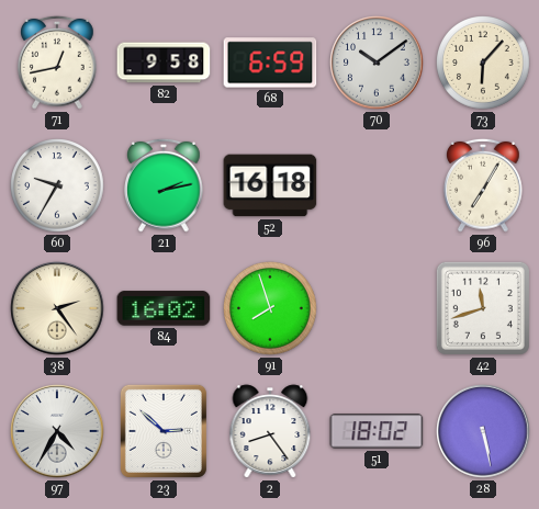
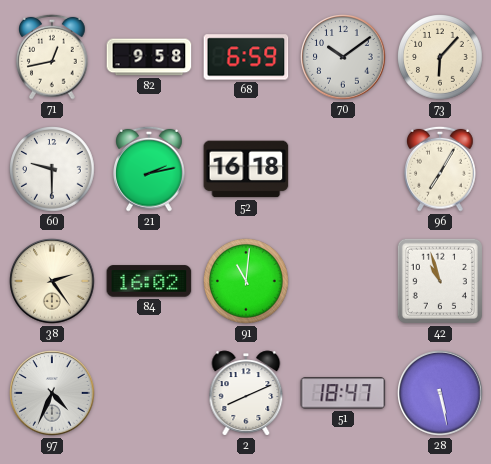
60: 9:35 -> 9:30
91: 7:57 -> 11:01
42: 11:42 -> 10:57
97: 4:35 -> 4:34
23: 2:52 -> none
2: 8:24 -> 8:11
51: 18:02 -> 18:47
